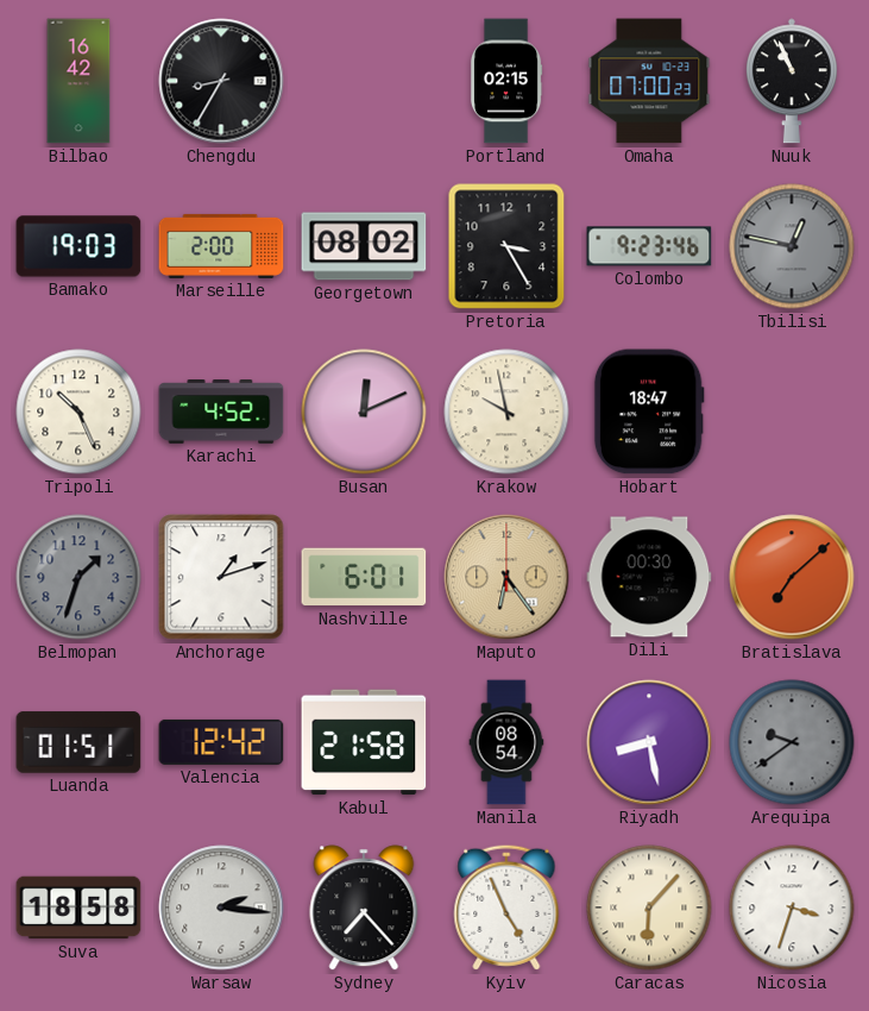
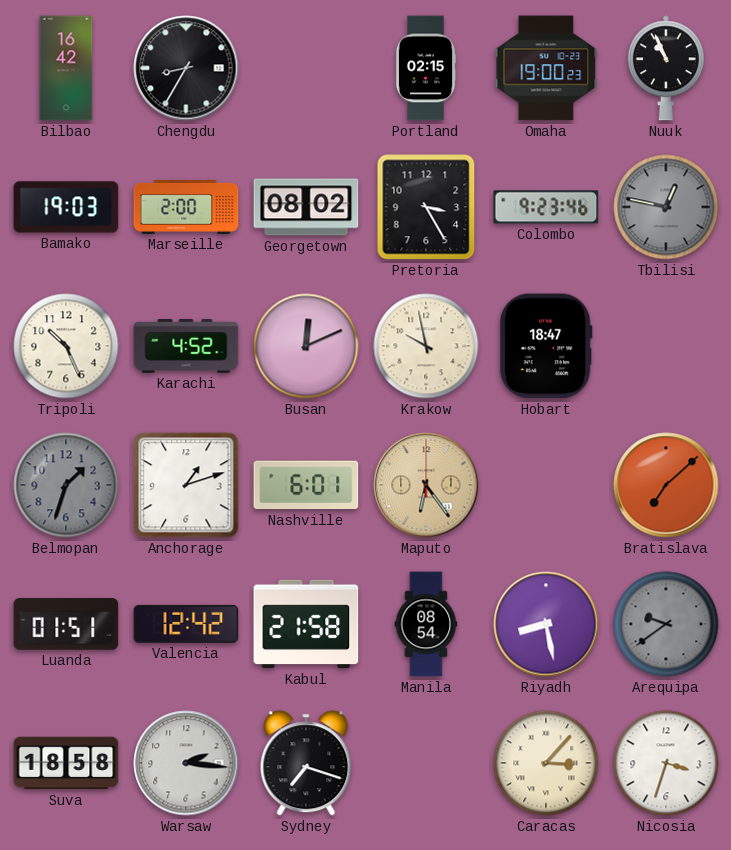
Omaha: 07:00 -> 19:00
Dili: 00:30 -> none
Sydney: 7:23 -> 7:18
Kyiv: 4:56 -> none
Caracas: 6:07 -> 3:07
